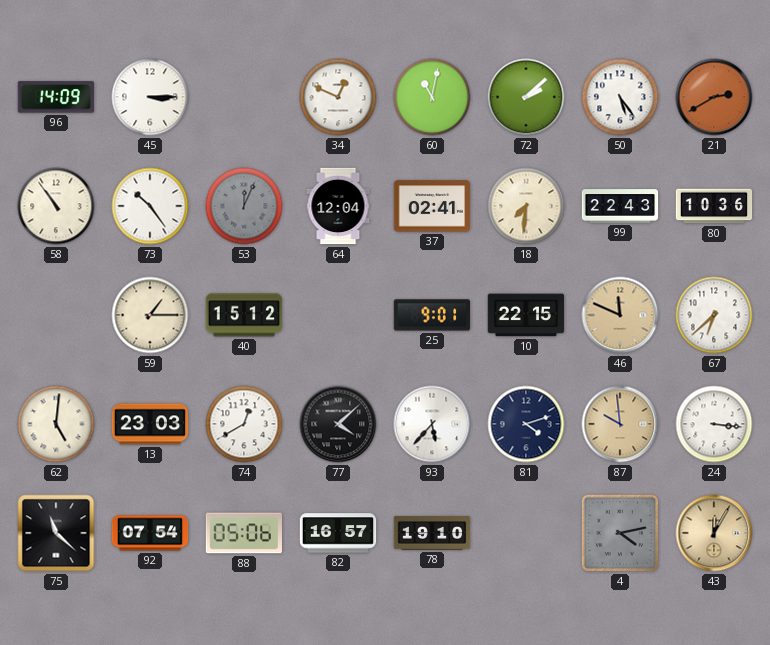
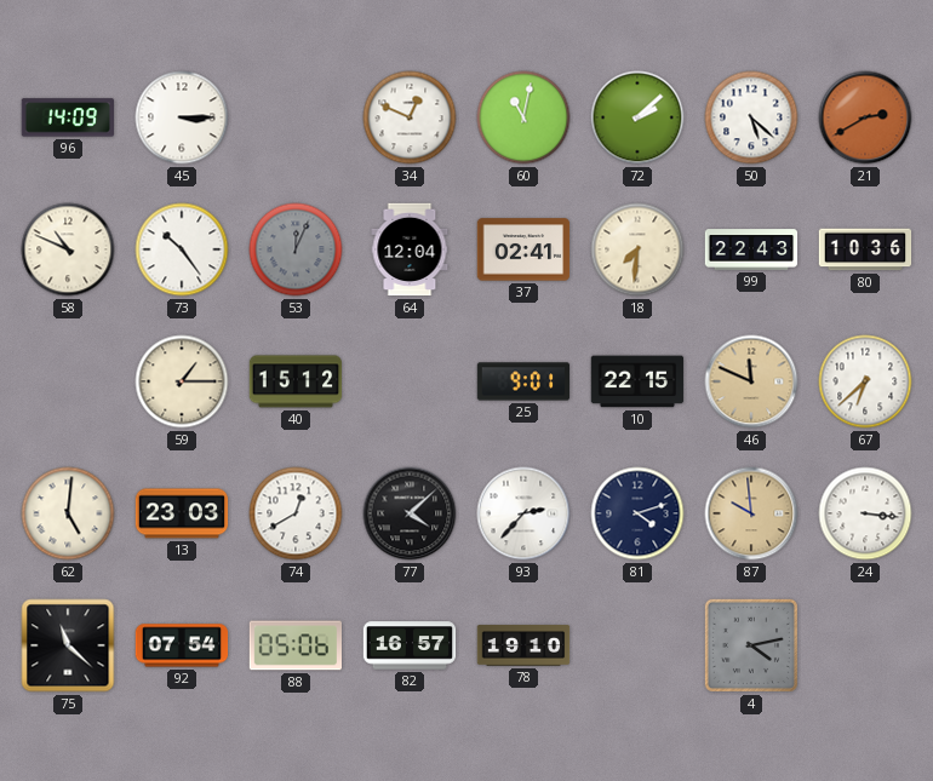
50: 5:24 -> 5:22
58: 10:54 -> 10:49
93: 5:37 -> 2:37
43: 12:05 -> none
